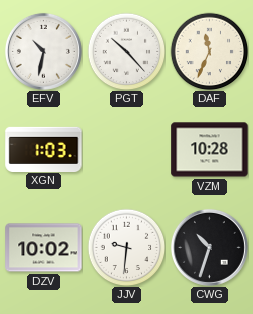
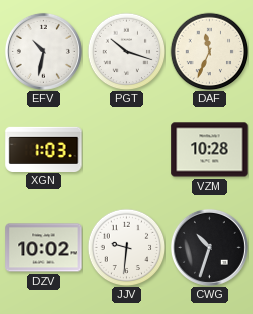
PGT: 10:23 -> 10:18
